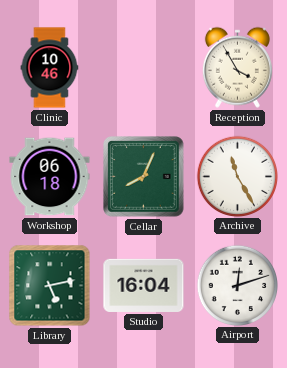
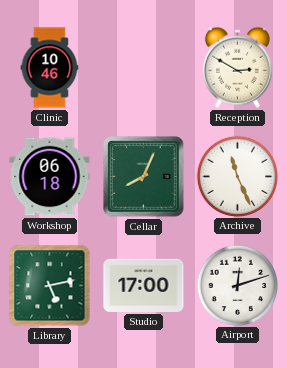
Reception: 3:55 -> 2:50
Archive: 11:25 -> 11:26
Studio: 16:04 -> 17:00
